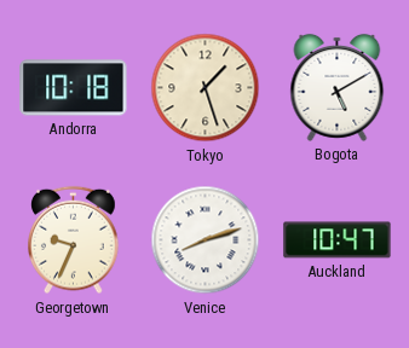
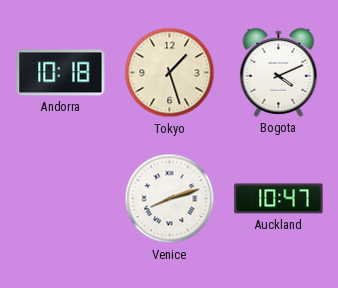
Bogota: 5:10 -> 4:11
Georgetown: 9:34 -> none
